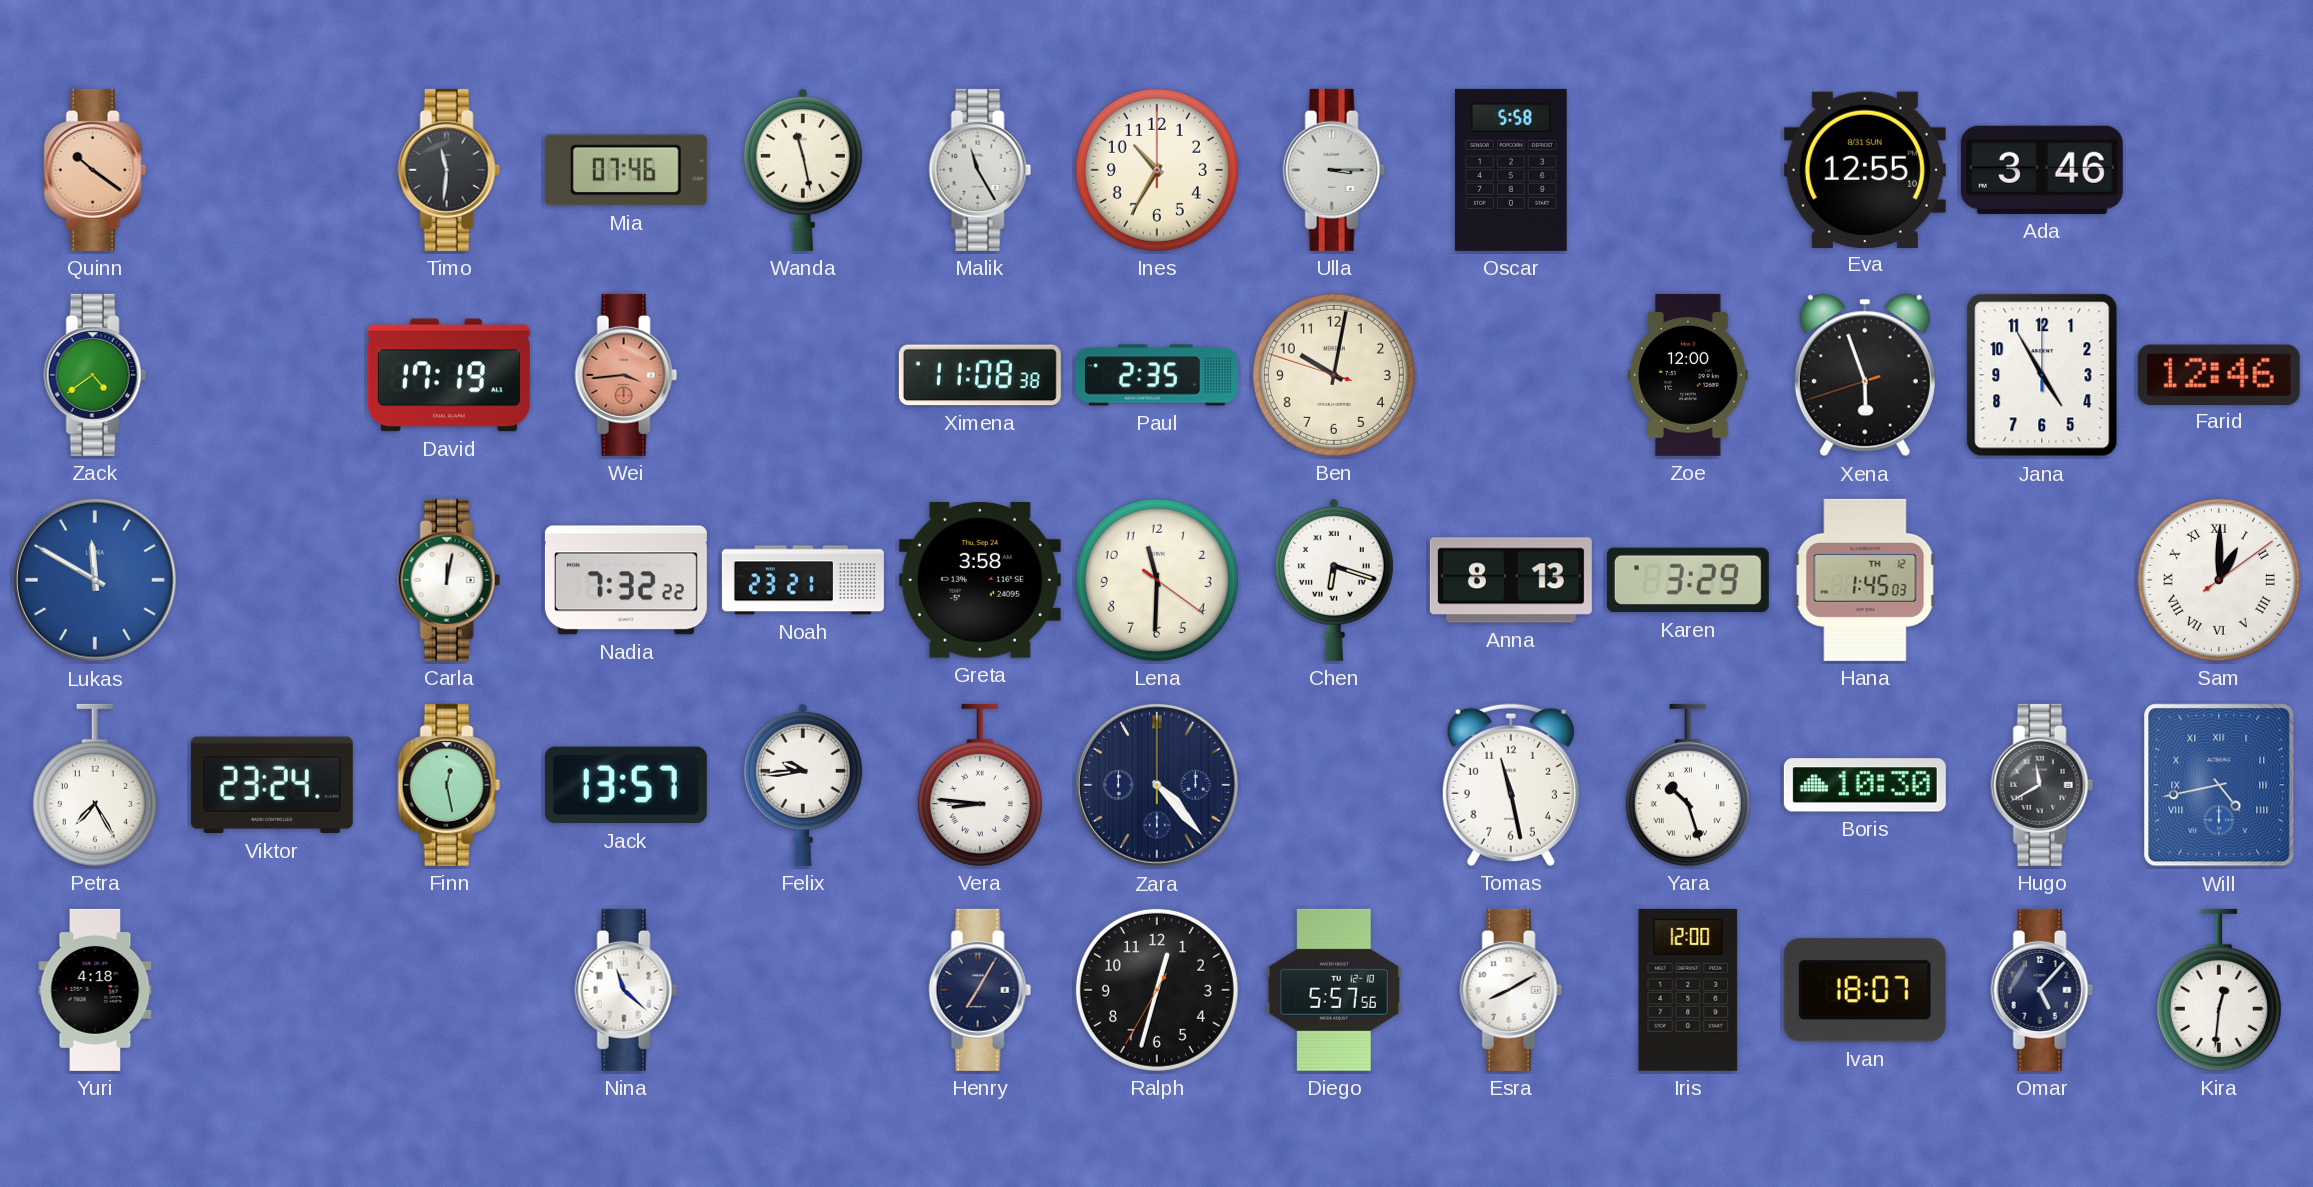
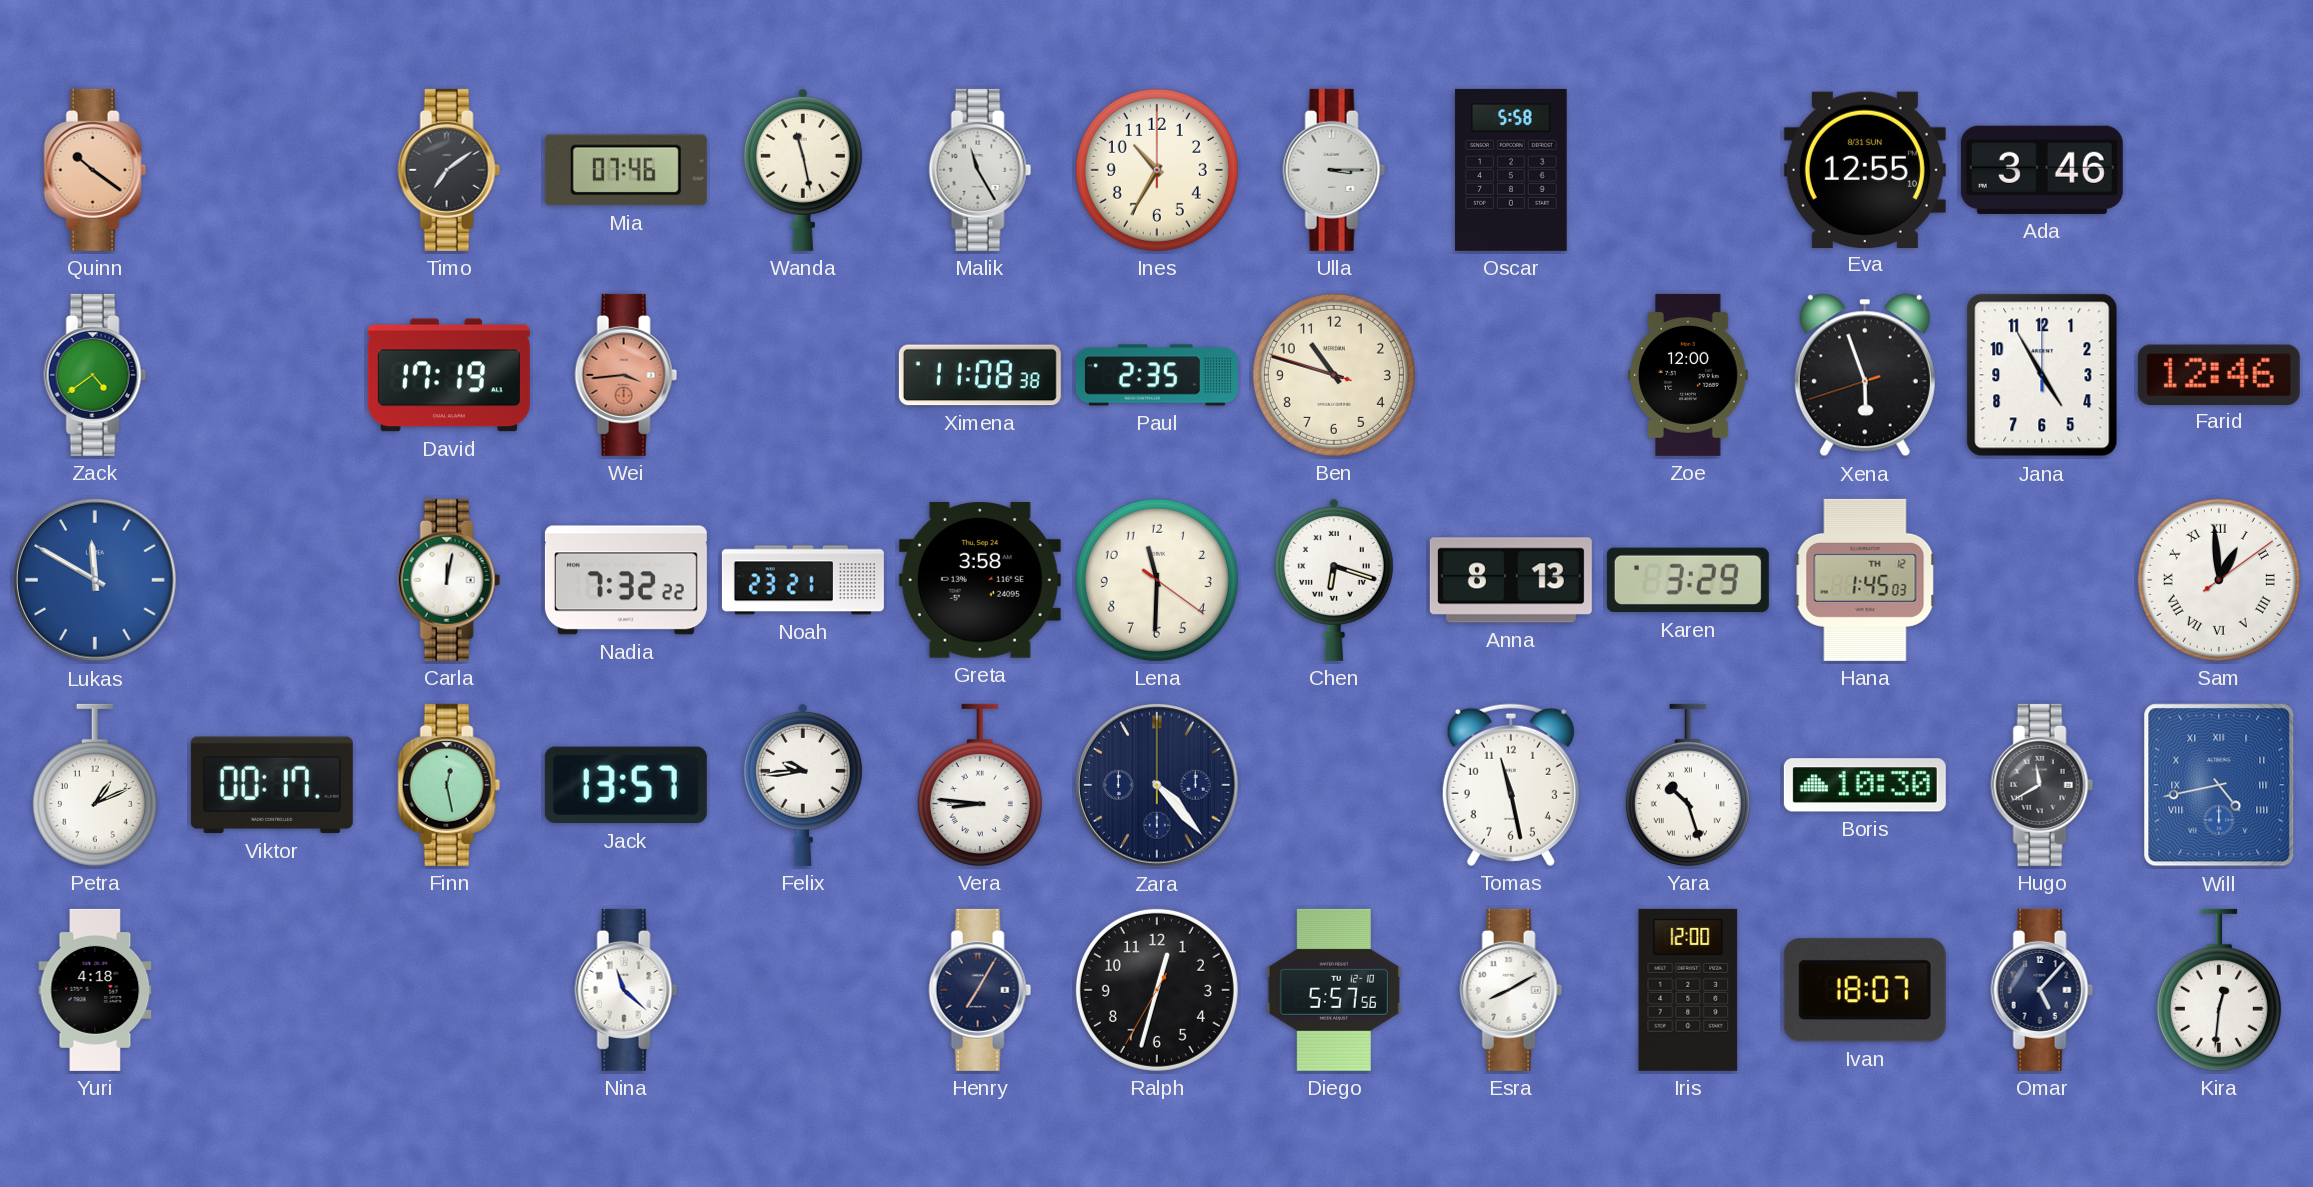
Timo: 11:31 -> 7:09
Ben: 10:01 -> 10:47
Sam: 1:00 -> 12:59
Petra: 7:25 -> 1:11
Viktor: 23:24 -> 00:17
